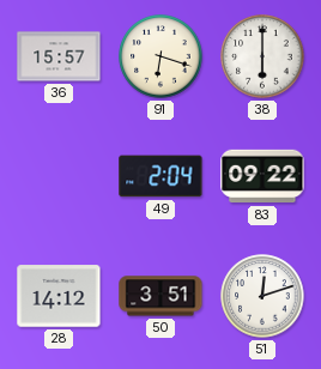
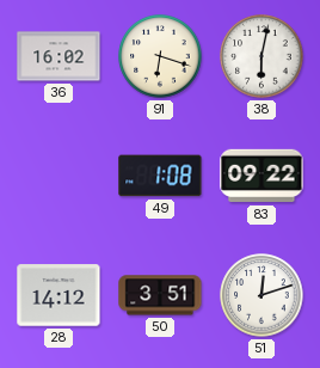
36: 15:57 -> 16:02
38: 6:00 -> 6:02
49: 2:04 -> 1:08
